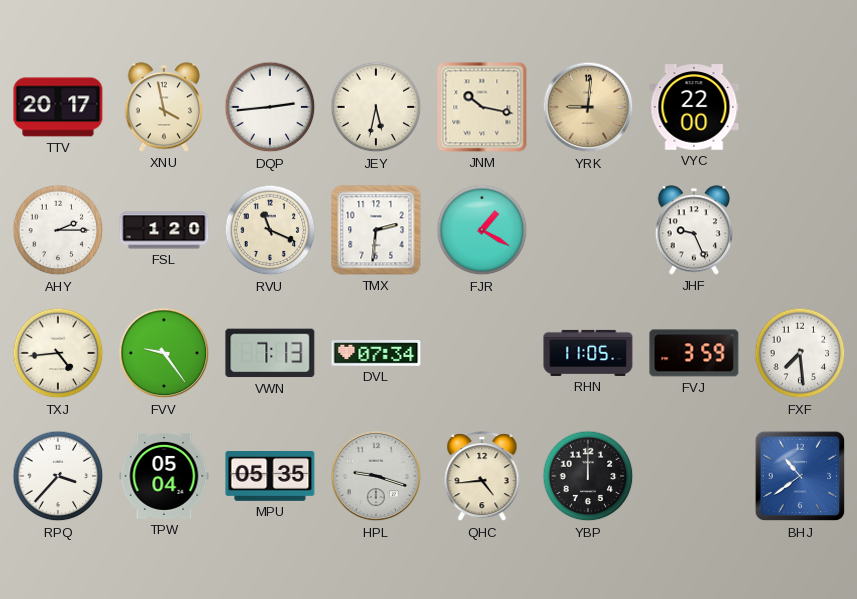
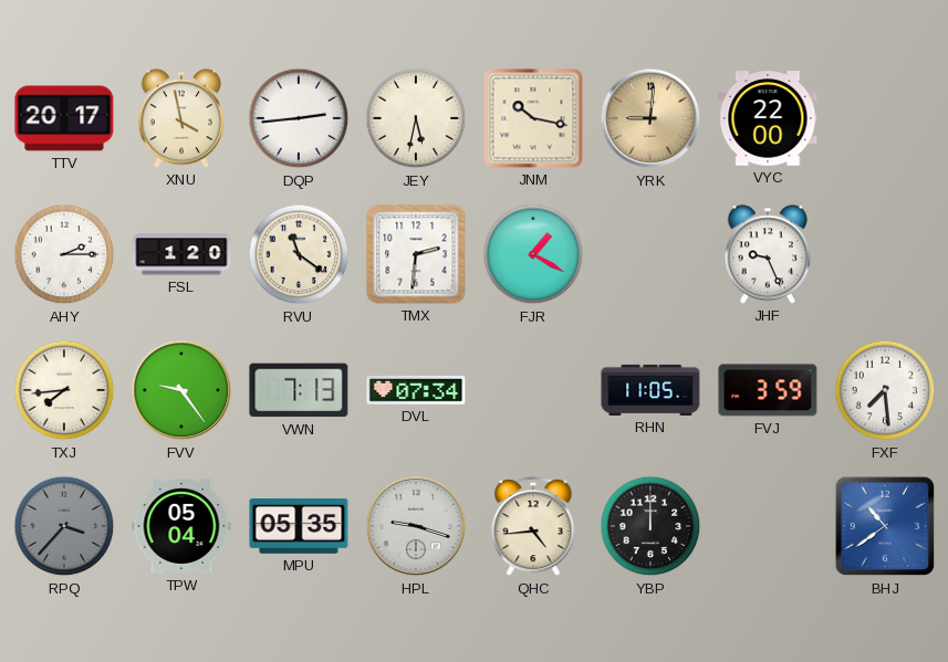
RVU: 11:19 -> 11:21
TXJ: 4:44 -> 7:44
RPQ dial: white -> grey
